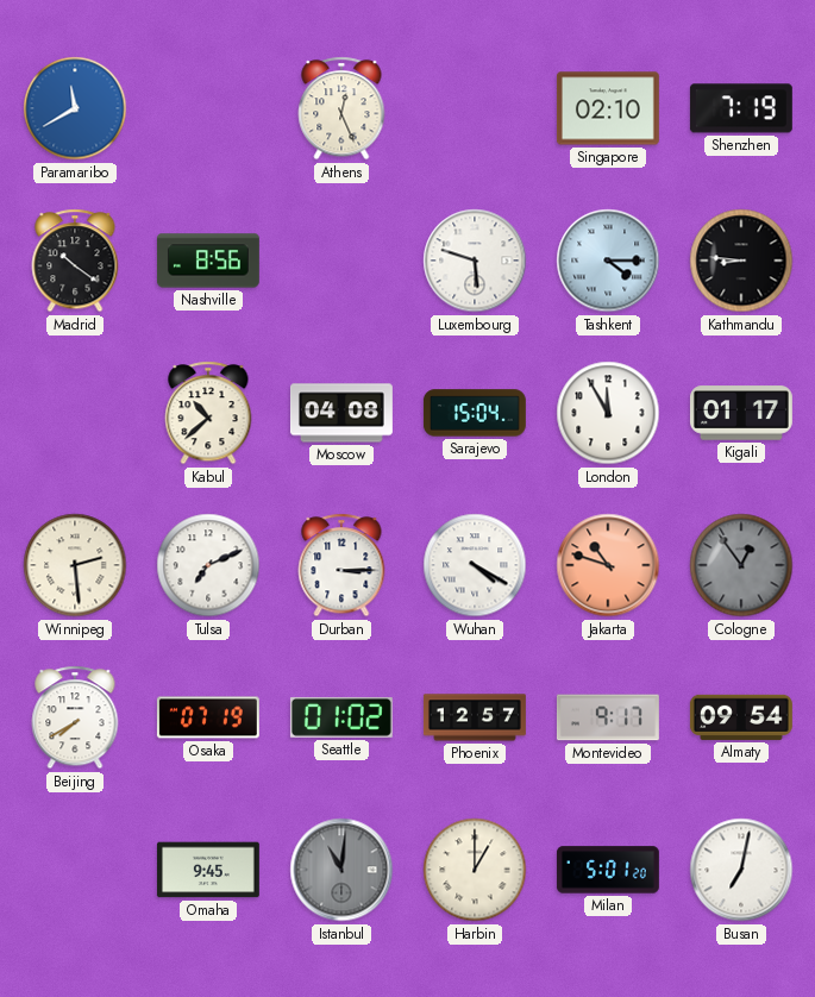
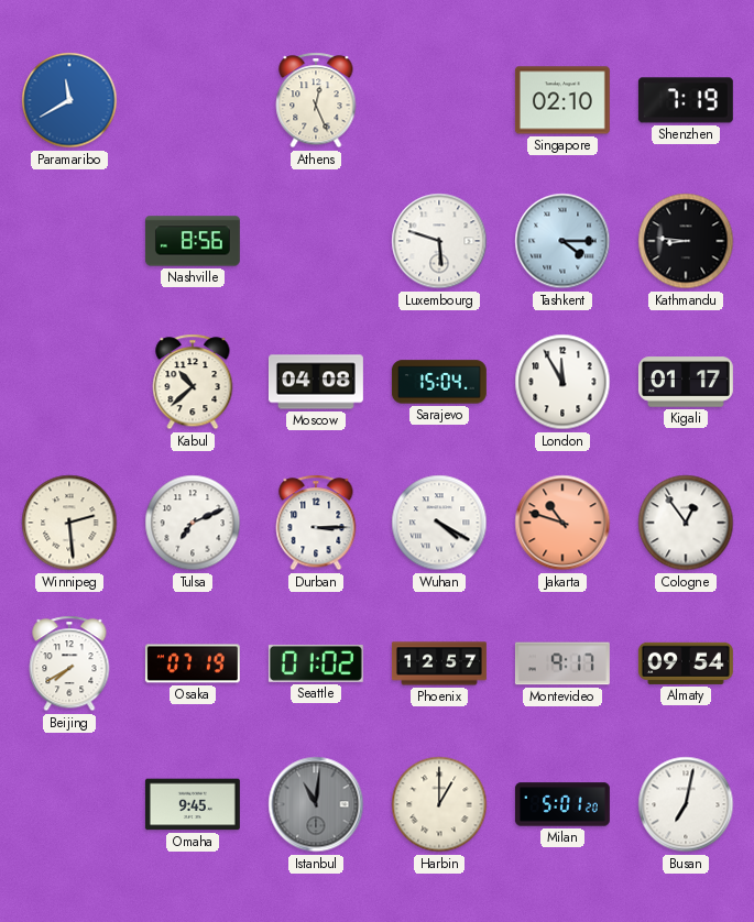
Madrid: 10:21 -> none
Cologne dial: grey -> white
